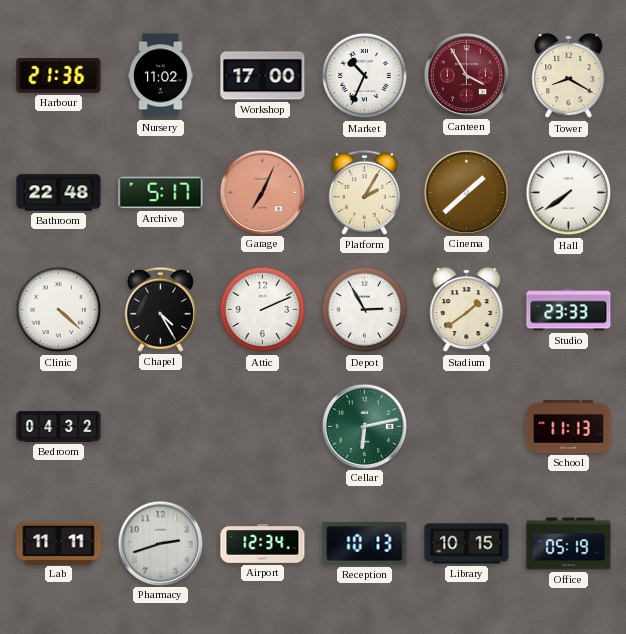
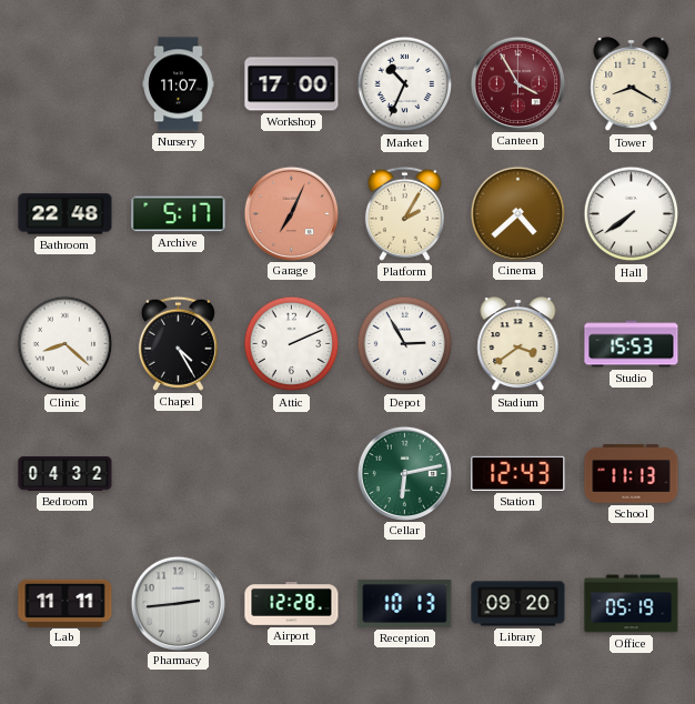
Harbour: 21:36 -> none
Nursery: 11:02 -> 11:07
Cinema: 1:38 -> 4:38
Clinic: 4:22 -> 8:22
Stadium: 1:39 -> 3:39
Studio: 23:33 -> 15:53
Station: none -> 12:43
Pharmacy: 2:42 -> 2:44
Airport: 12:34 -> 12:28
Library: 10:15 -> 09:20
